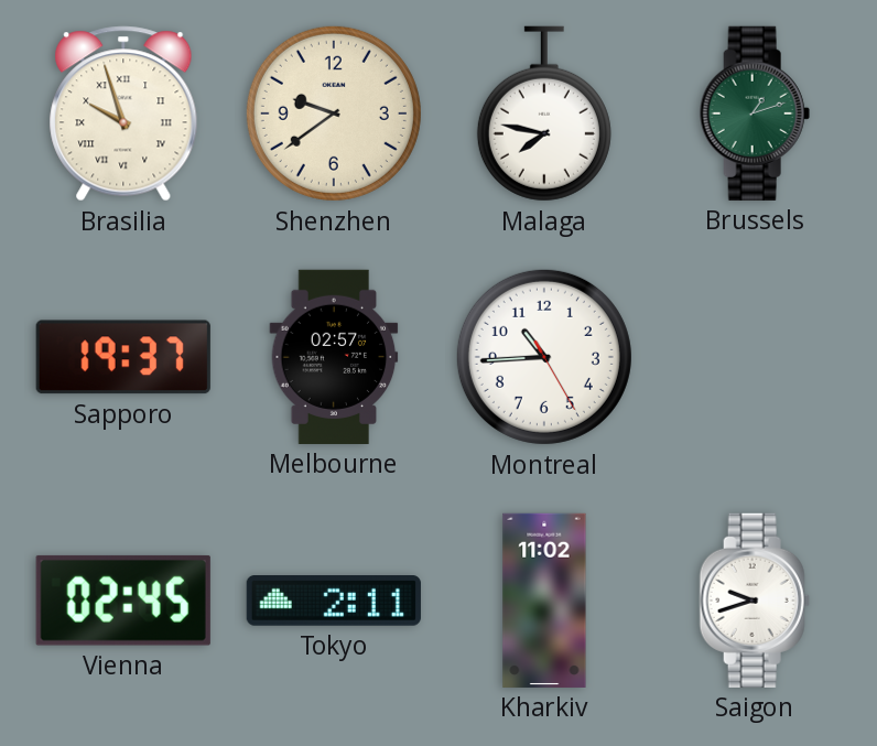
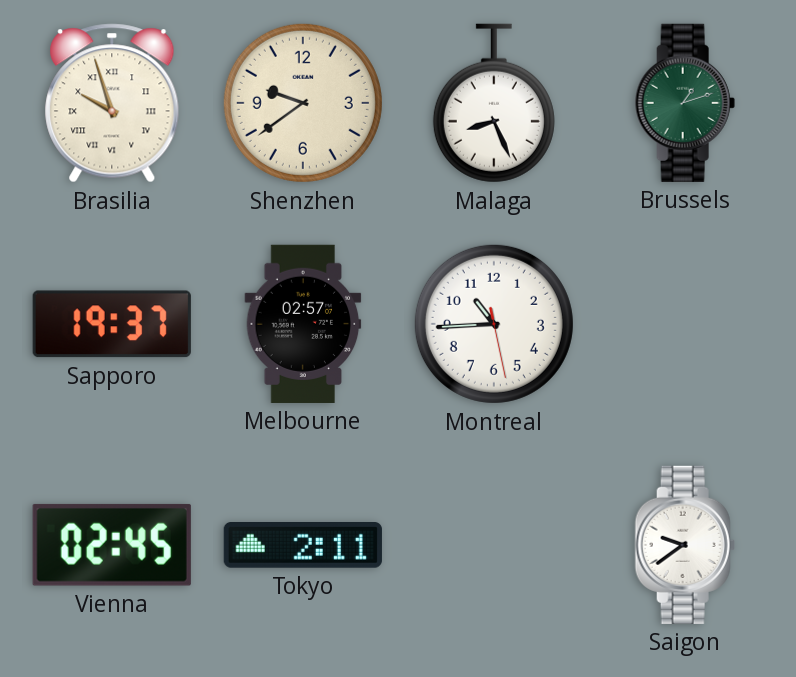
Malaga: 7:47 -> 8:26
Montreal: 10:44:25 -> 10:44:28
Kharkiv: 11:02 -> none
Saigon: 9:42 -> 9:39
